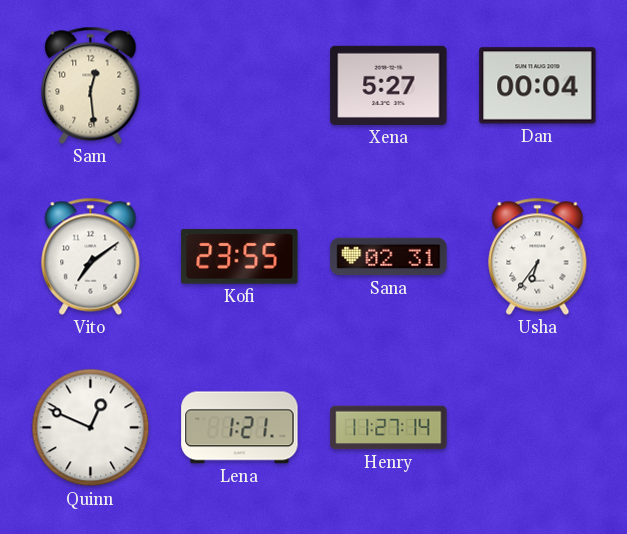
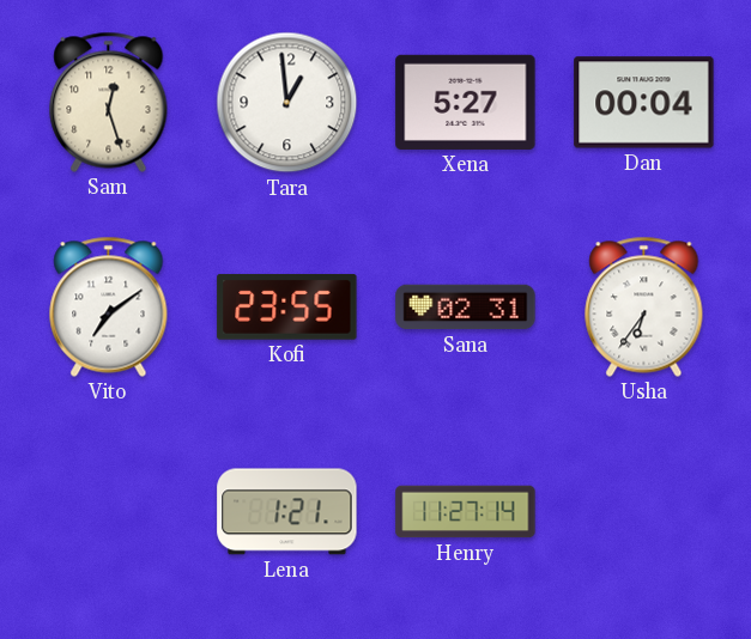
Sam: 12:29 -> 12:27
Tara: none -> 12:59
Quinn: 12:49 -> none
